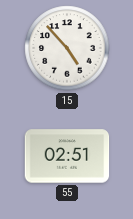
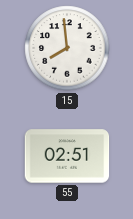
15: 4:53 -> 7:59
